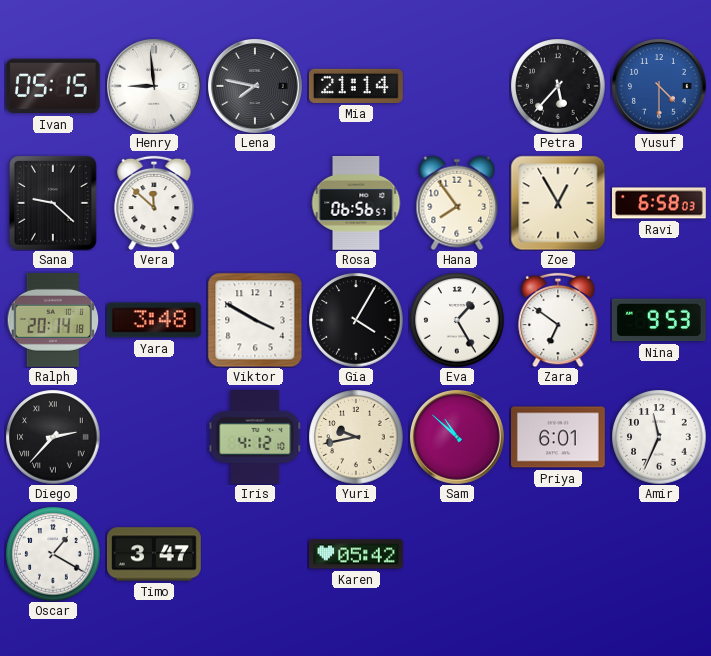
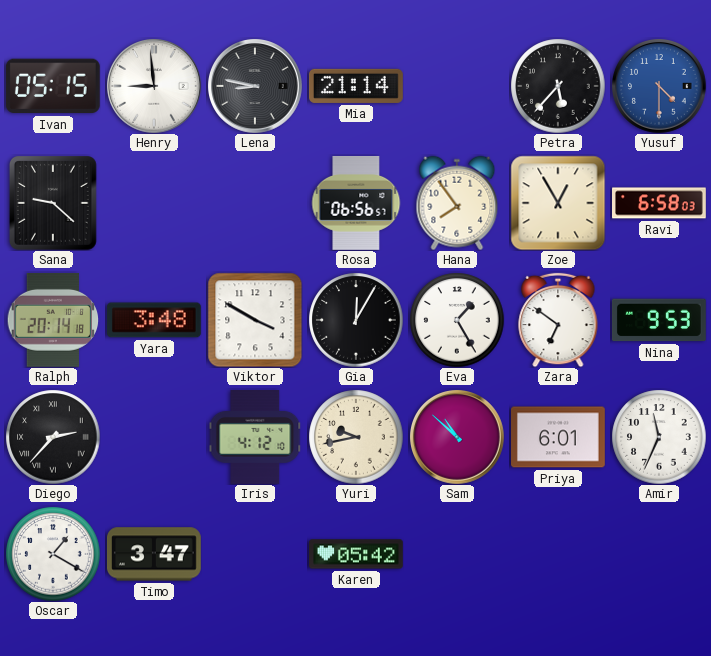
Lena: 7:47 -> 8:47
Vera: 11:52 -> none
Gia: 4:05 -> 12:05
